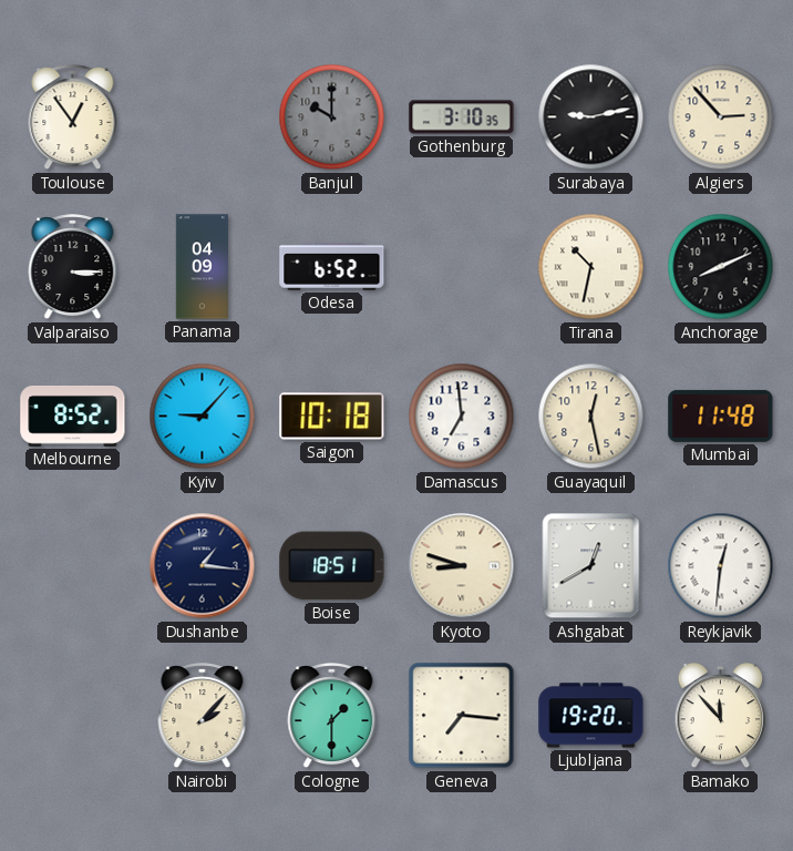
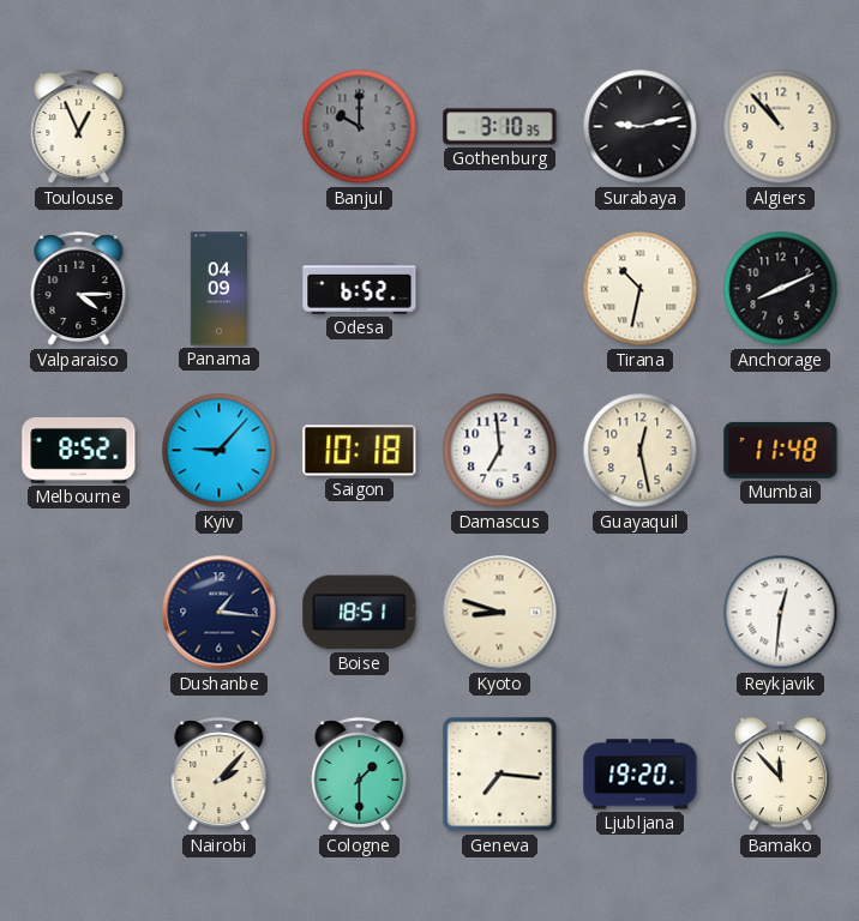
Toulouse: 12:54 -> 12:56
Algiers: 2:53 -> 10:53
Valparaiso: 3:15 -> 4:15
Ashgabat: 12:40 -> none
